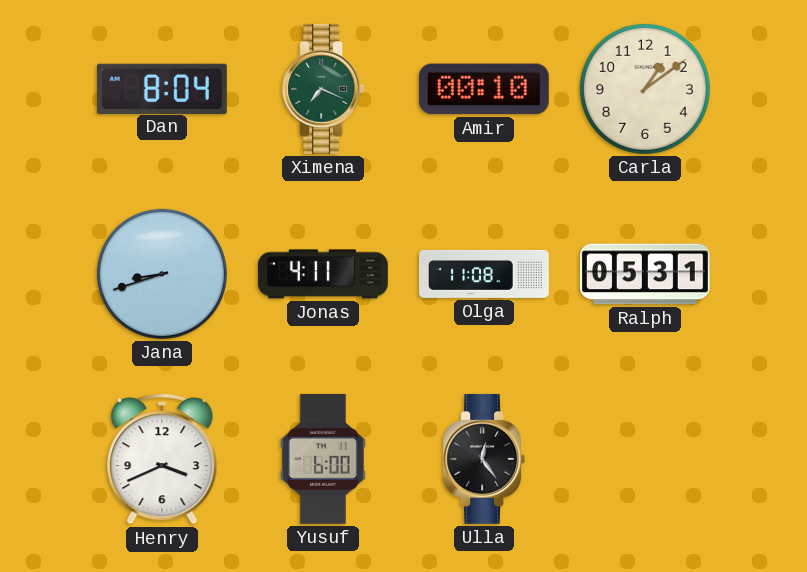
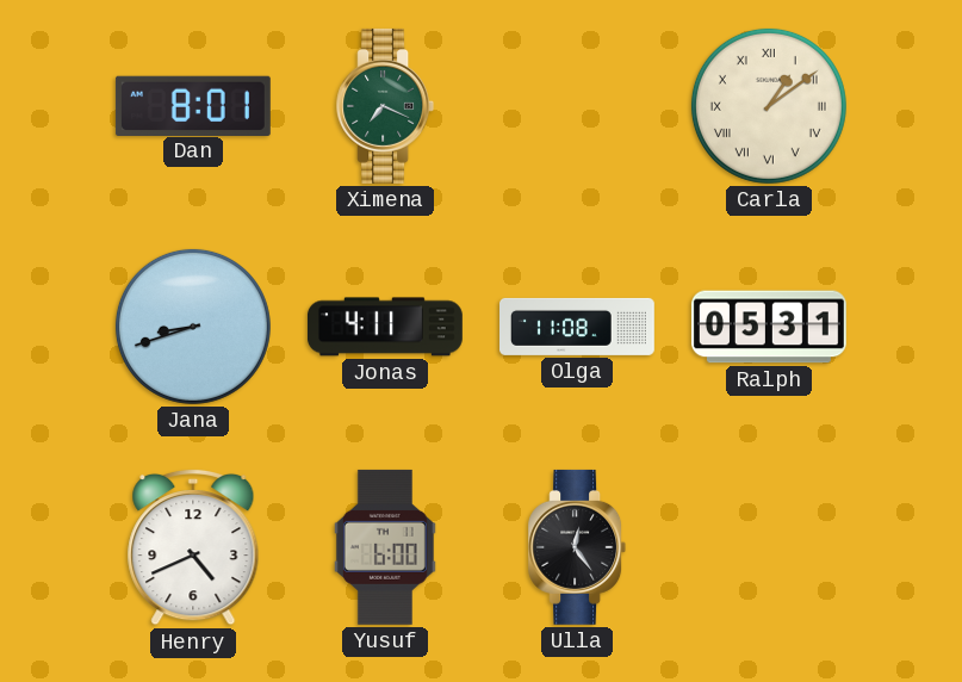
Dan: 8:04 -> 8:01
Amir: 00:10 -> none
Carla numerals: Arabic -> Roman
Henry: 3:41 -> 4:41
